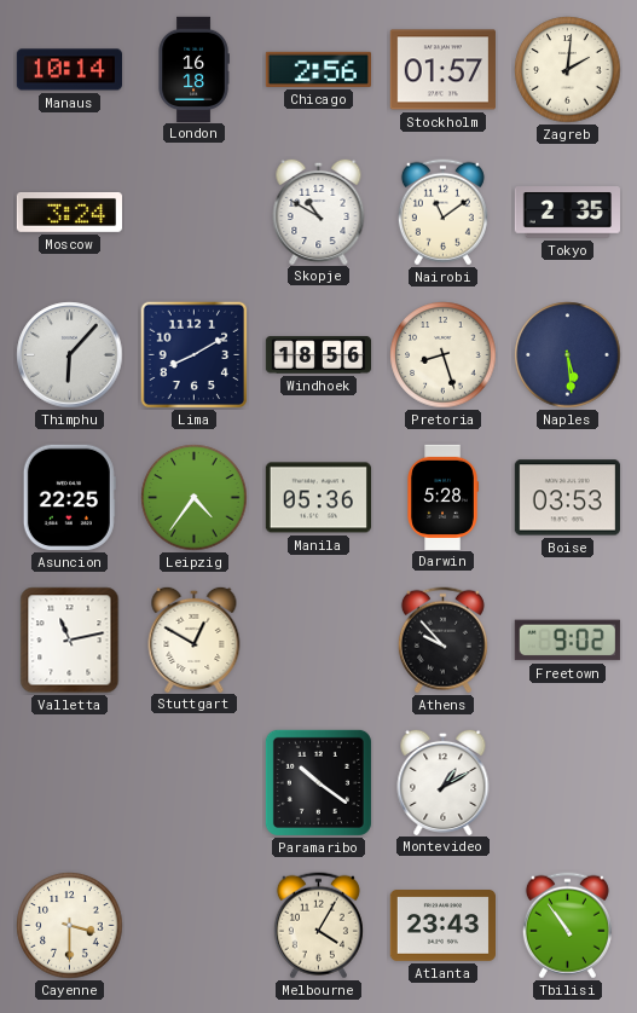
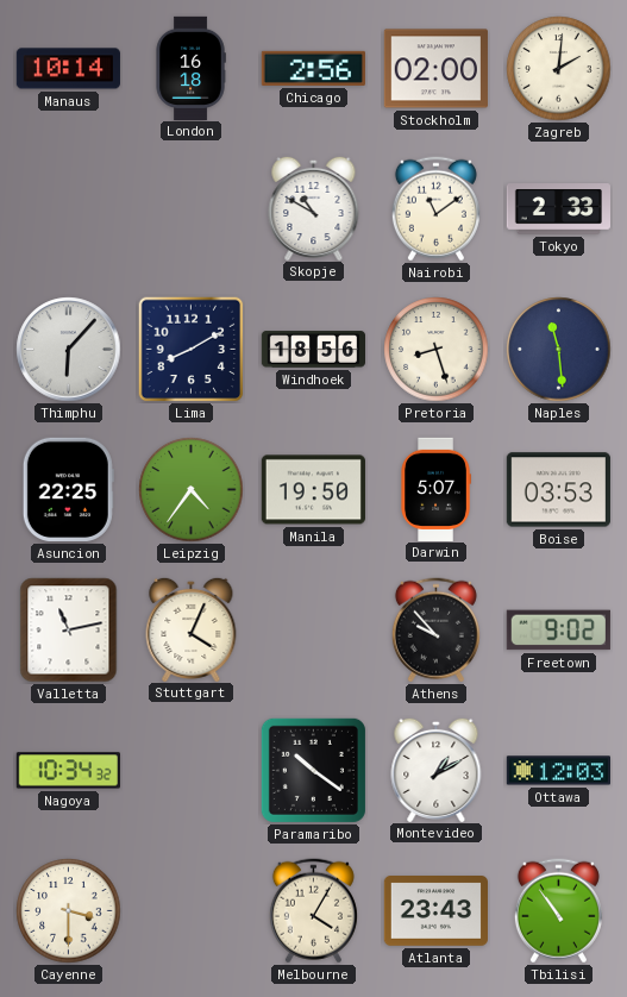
Stockholm: 01:57 -> 02:00
Moscow: 3:24 -> none
Tokyo: 2:35 -> 2:33
Naples: 5:29 -> 11:29
Manila: 05:36 -> 19:50
Darwin: 5:28 -> 5:07
Stuttgart: 12:50 -> 4:04
Nagoya: none -> 10:34
Ottawa: none -> 12:03
